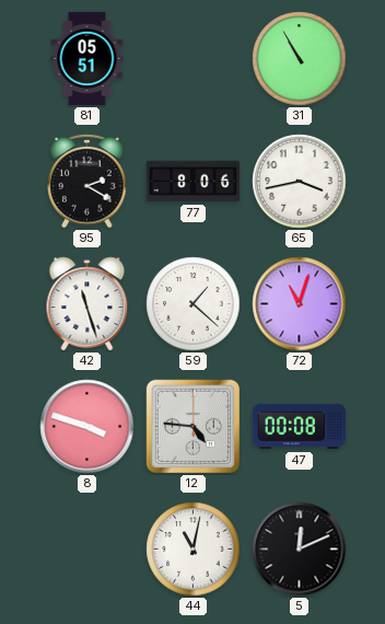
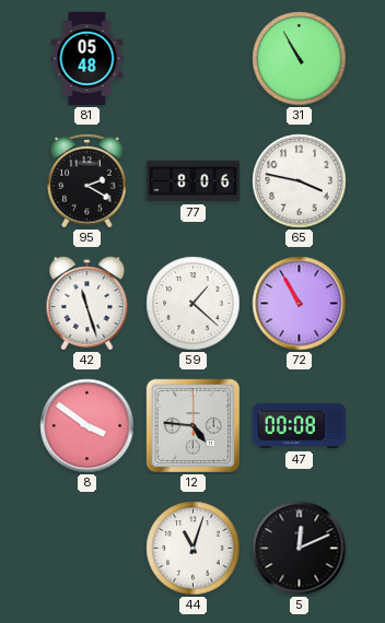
81: 05:51 -> 05:48
65: 3:43 -> 3:47
72: 11:03 -> 10:55
8: 3:48 -> 3:51
44: 11:02 -> 11:03
